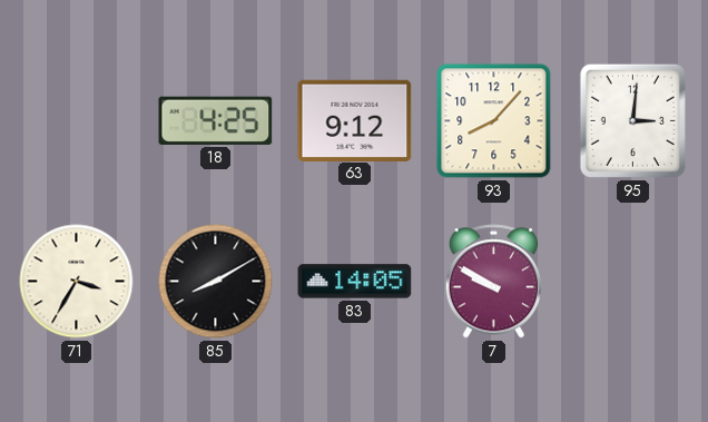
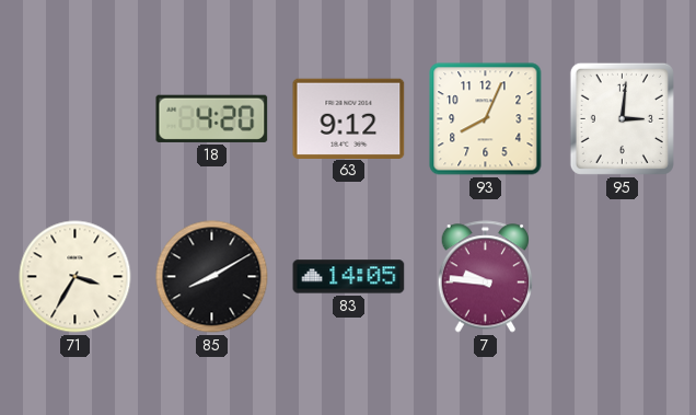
18: 4:25 -> 4:20
93: 8:07 -> 8:04
7: 9:50 -> 9:46
